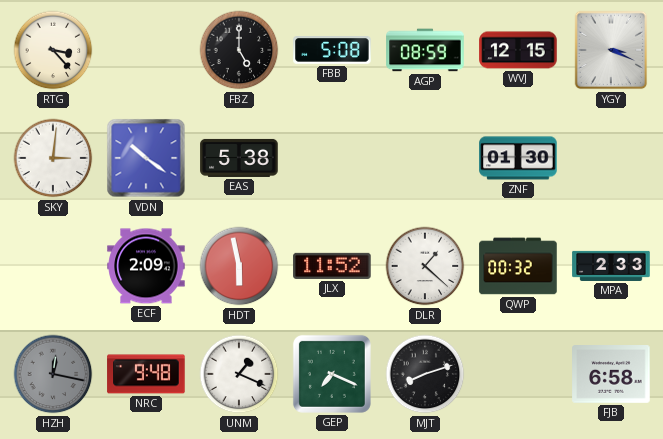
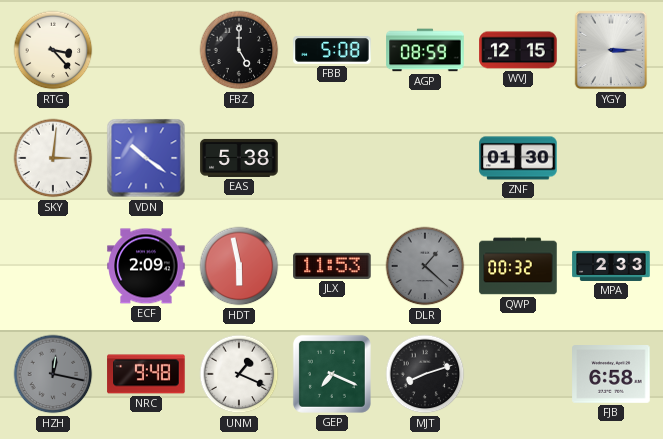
YGY: 3:19 -> 3:15
JLX: 11:52 -> 11:53
DLR dial: white -> grey
